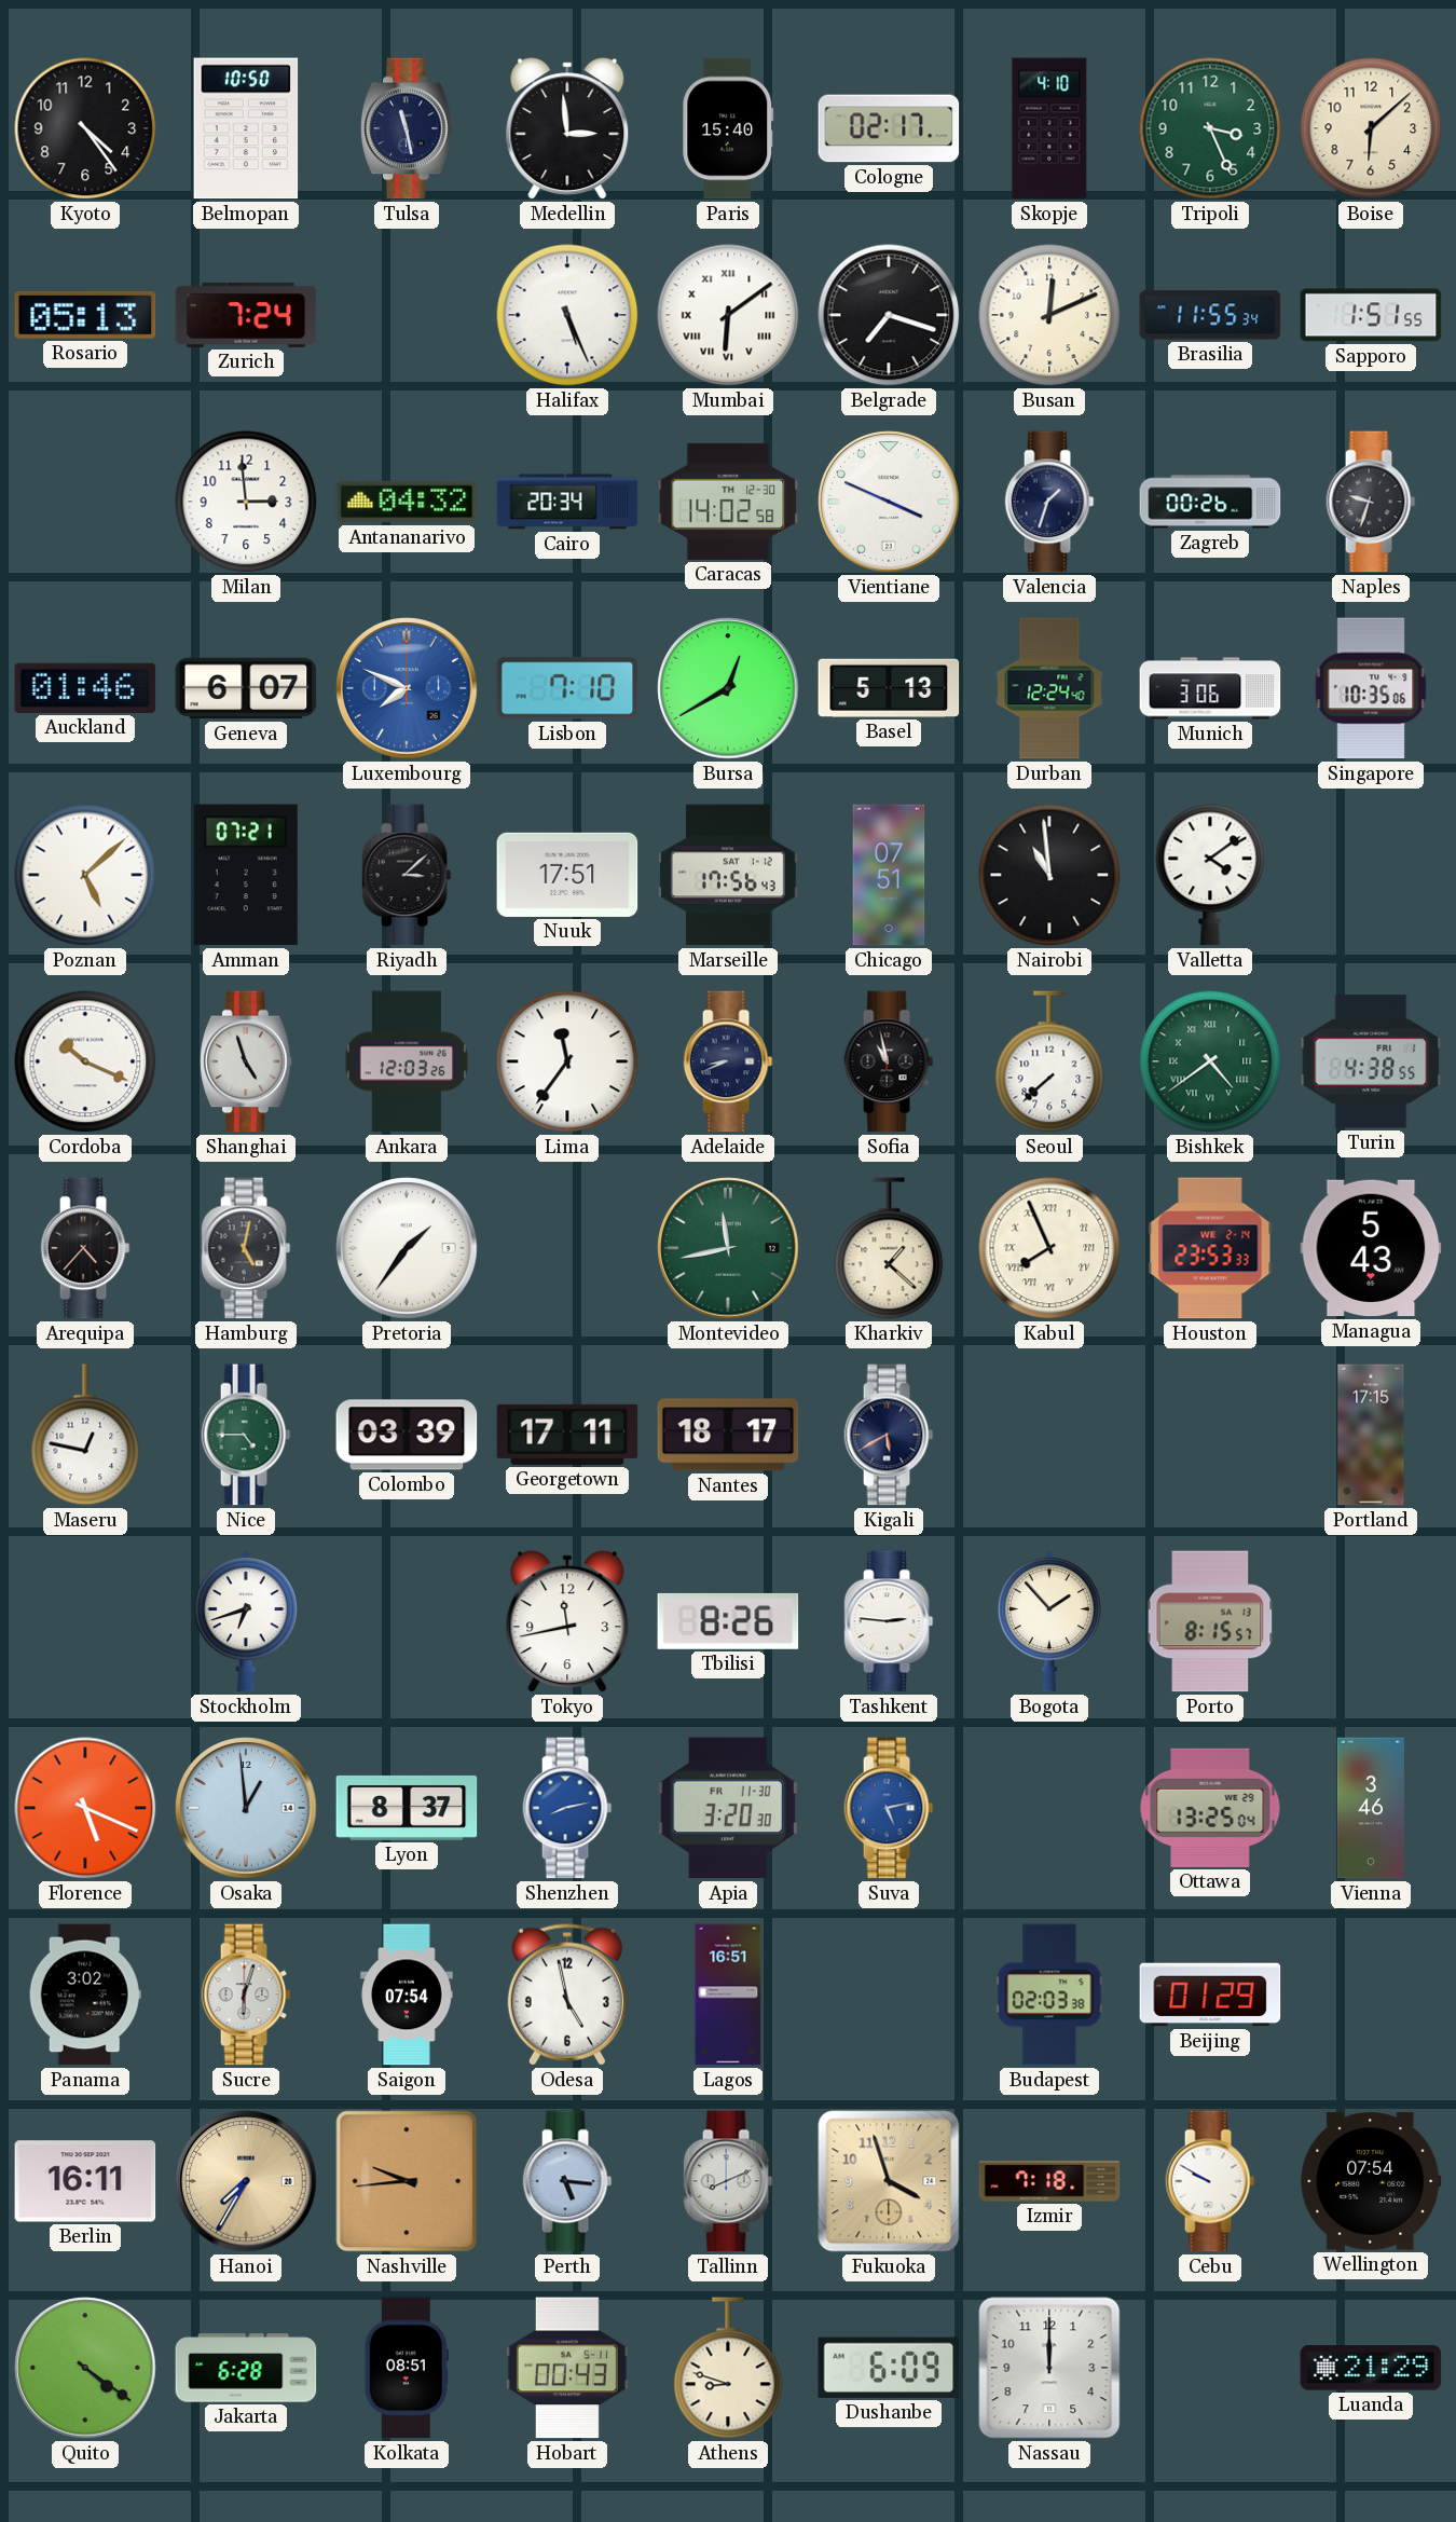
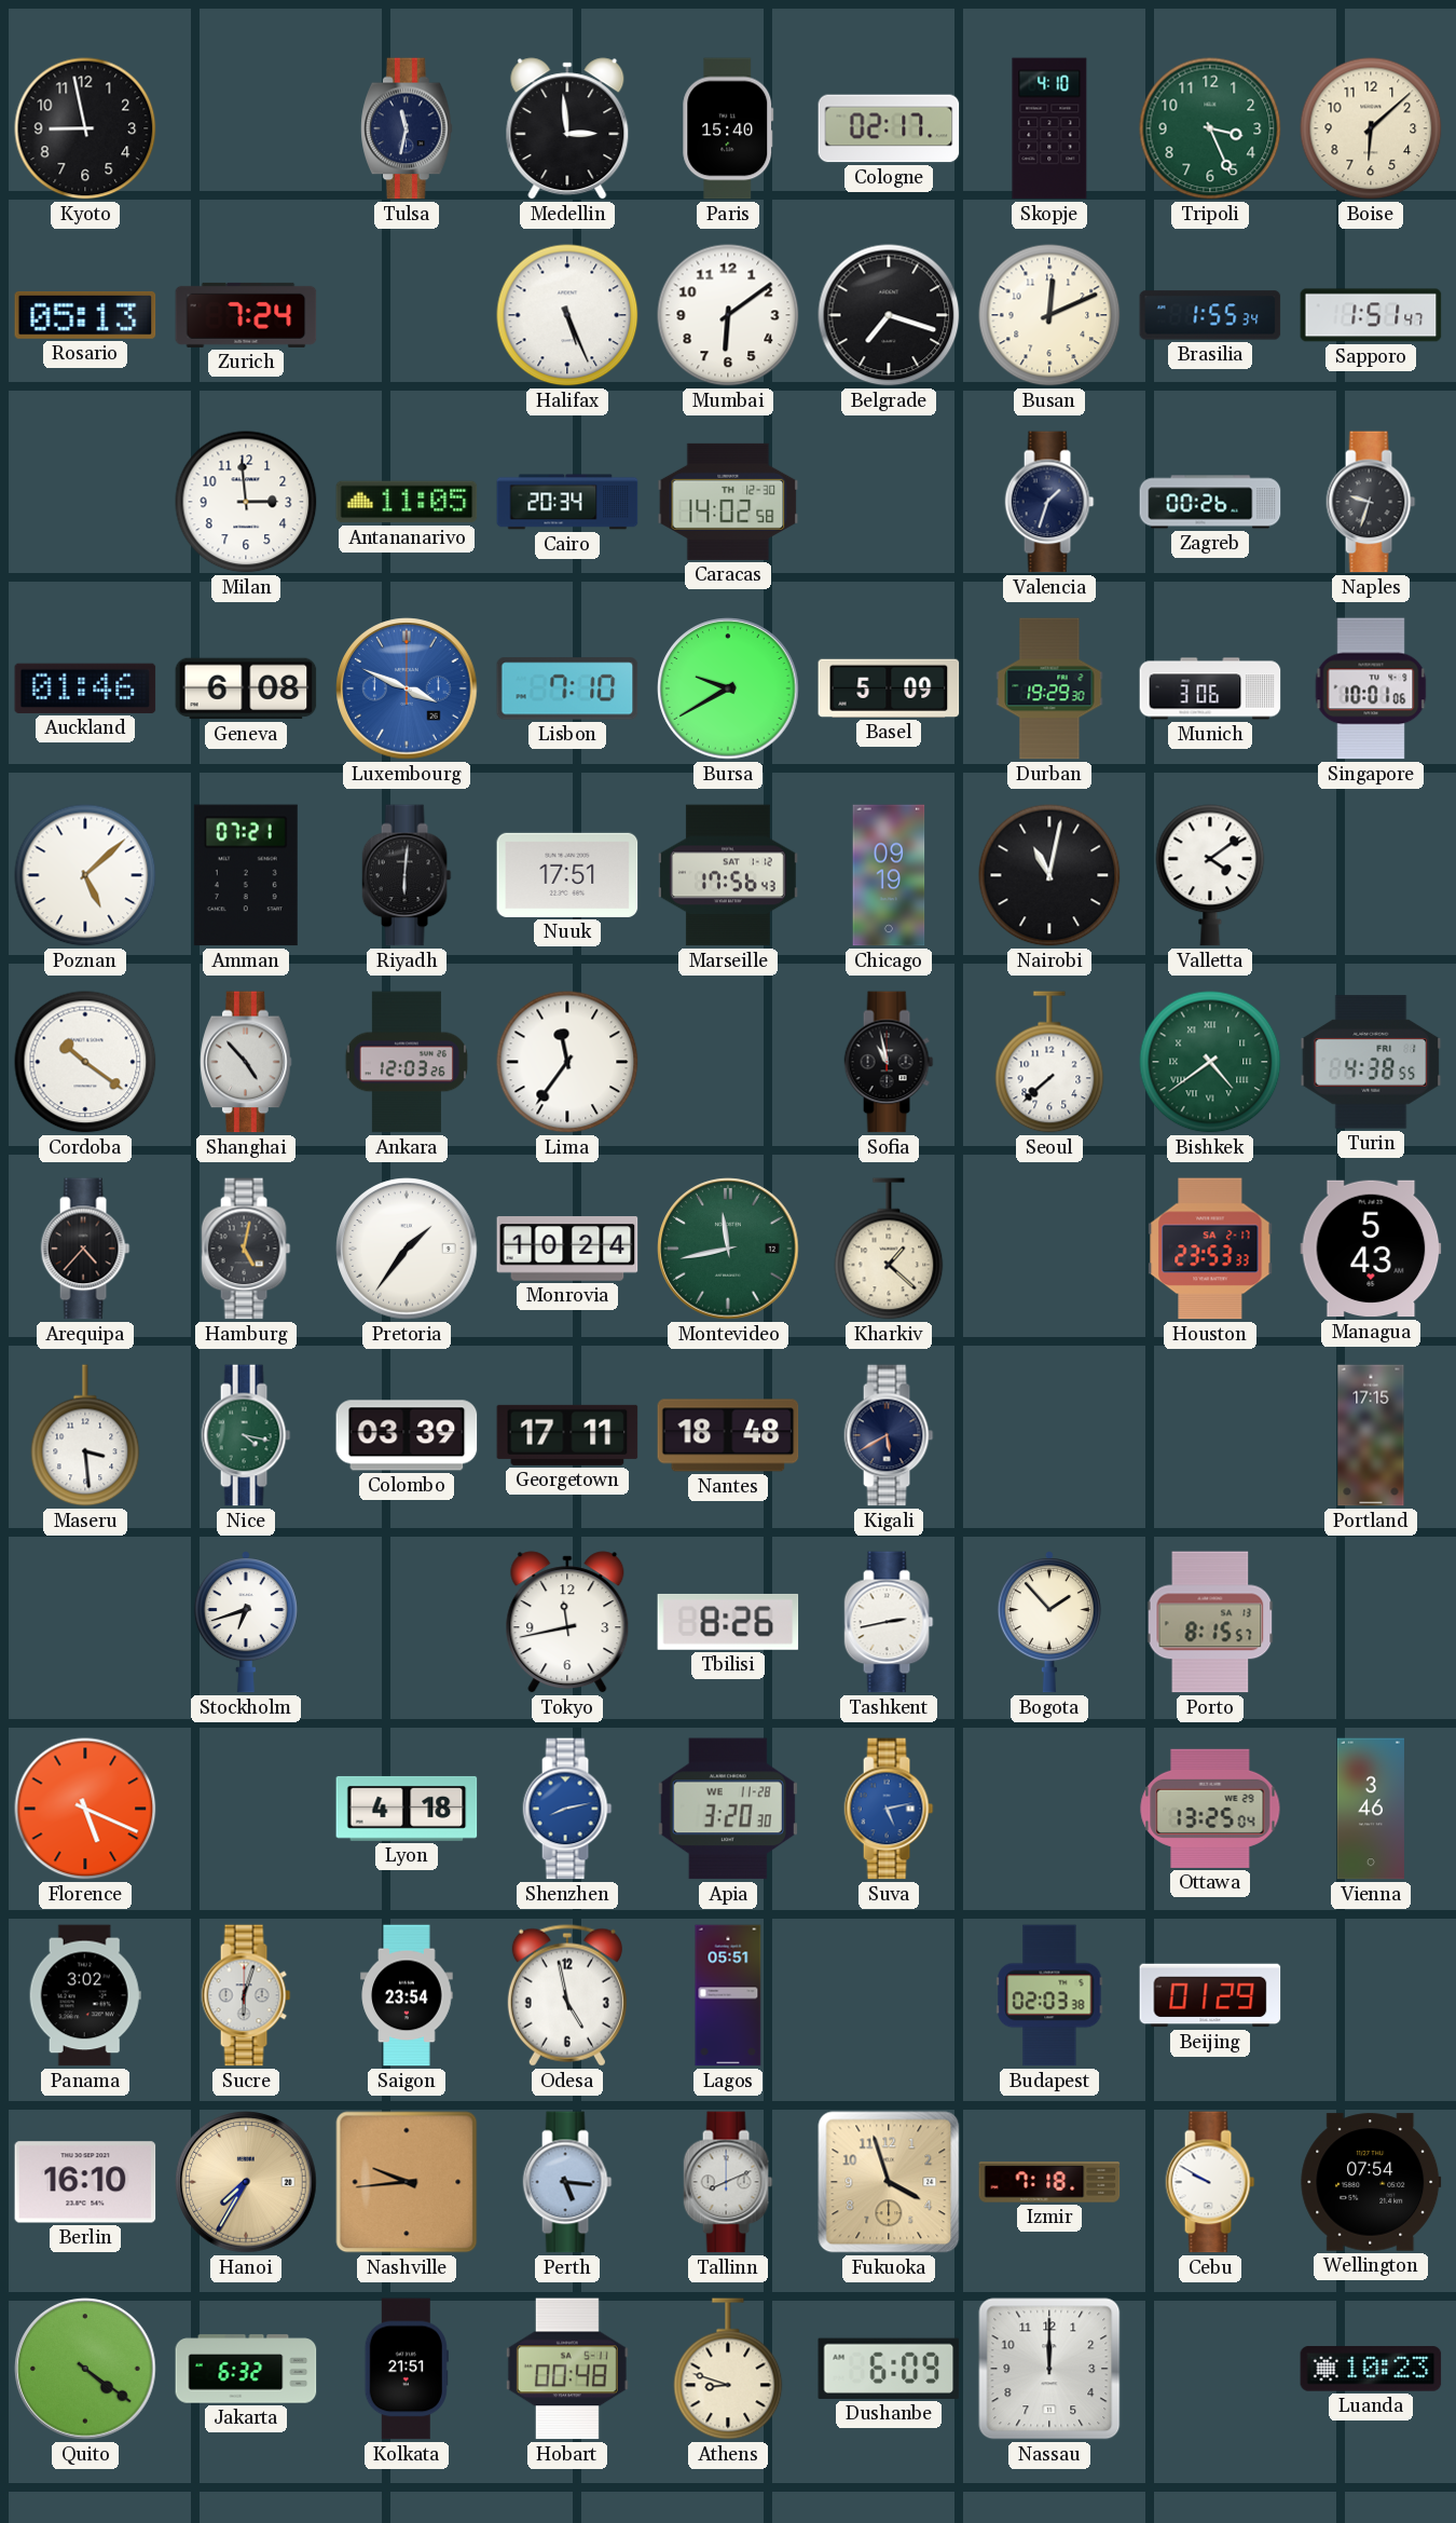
Kyoto: 4:24 -> 8:58
Belmopan: 10:50 -> none
Tulsa: 11:28 -> 11:32
Mumbai numerals: Roman -> Arabic
Brasilia: 11:55 -> 1:55
Sapporo: 1:51:55 -> 1:51:47
Antananarivo: 04:32 -> 11:05
Vientiane: 3:49 -> none
Geneva: 6:07 -> 6:08
Luxembourg: 7:49 -> 3:49
Bursa: 12:40 -> 9:40
Basel: 5:13 -> 5:09
Durban: 12:24 -> 19:29
Singapore: 10:35 -> 10:01
Riyadh: 3:08 -> 6:01
Chicago: 07:51 -> 09:19
Nairobi: 10:59 -> 11:02
Cordoba: 10:19 -> 10:21
Shanghai: 4:57 -> 4:53
Adelaide: 8:41 -> none
Monrovia: none -> 10:24
Kabul: 7:56 -> none
Houston date: WE 2-14 -> SA 2-17
Maseru: 12:47 -> 3:29
Nice: 4:45 -> 4:17
Nantes: 18:17 -> 18:48
Tashkent: 2:46 -> 2:43
Osaka: 12:59 -> none
Lyon: 8:37 -> 4:18
Apia date: FR 11-30 -> WE 11-28
Saigon: 07:54 -> 23:54
Lagos: 16:51 -> 05:51
Berlin: 16:11 -> 16:10
Jakarta: 6:28 -> 6:32
Kolkata: 08:51 -> 21:51
Hobart: 00:43 -> 00:48
Luanda: 21:29 -> 10:23
